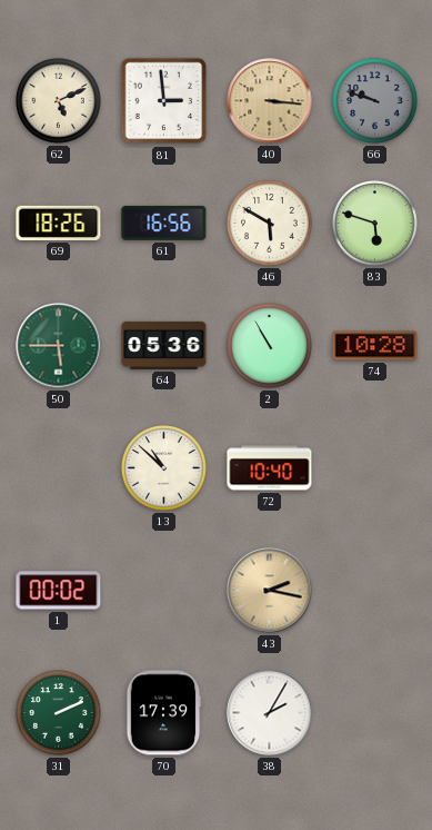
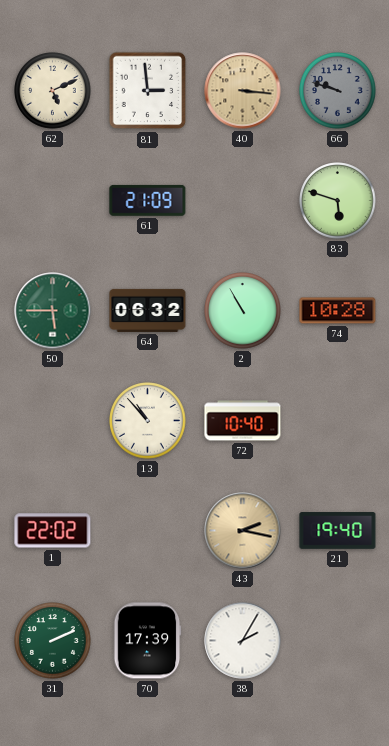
69: 18:26 -> none
61: 16:56 -> 21:09
46: 5:50 -> none
64: 05:36 -> 06:32
13: 10:52 -> 10:53
1: 00:02 -> 22:02
21: none -> 19:40
